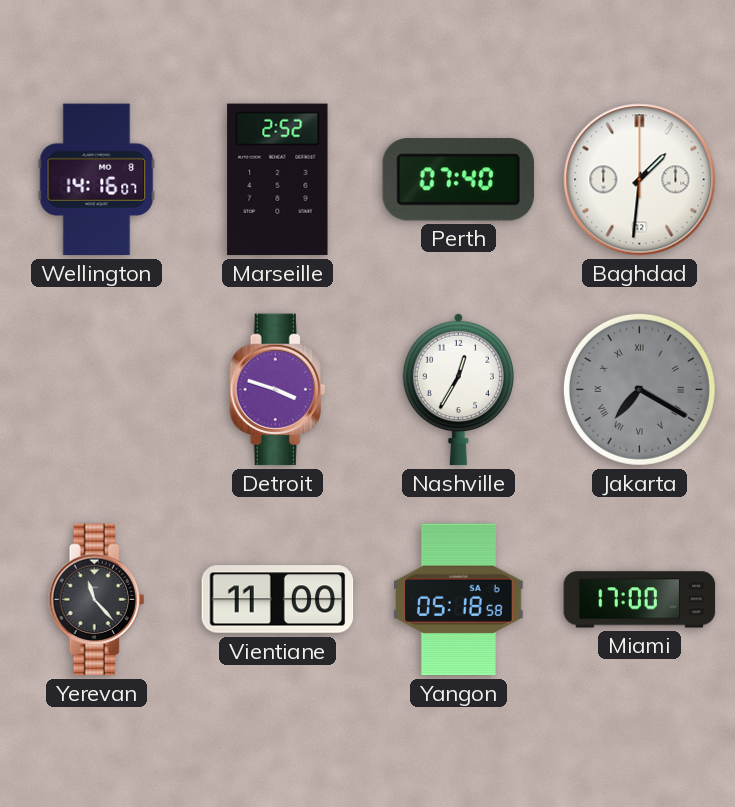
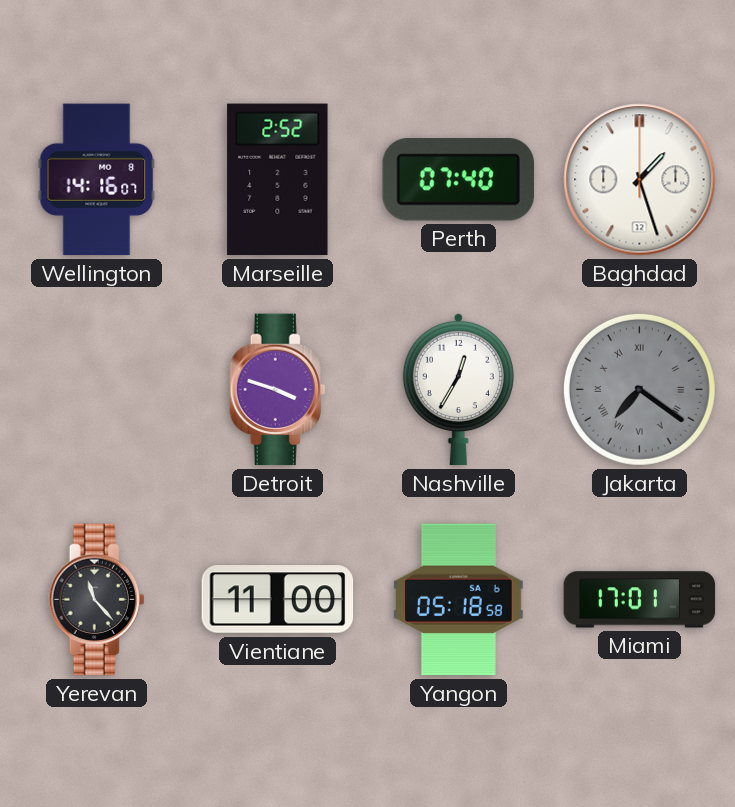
Baghdad: 1:31 -> 1:27
Jakarta: 7:20 -> 7:21
Miami: 17:00 -> 17:01
